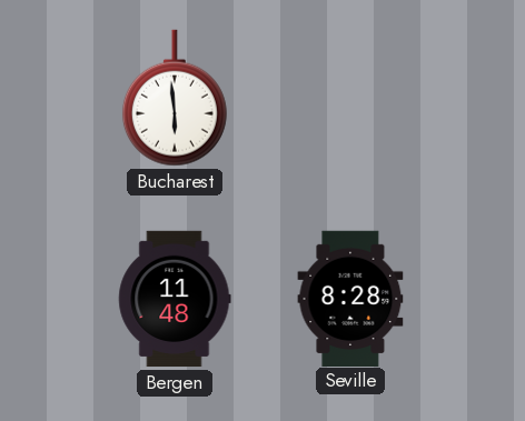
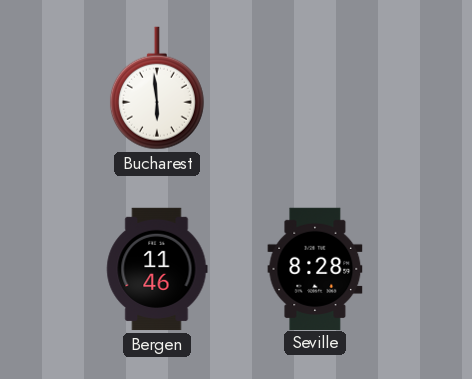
Bergen: 11:48 -> 11:46
